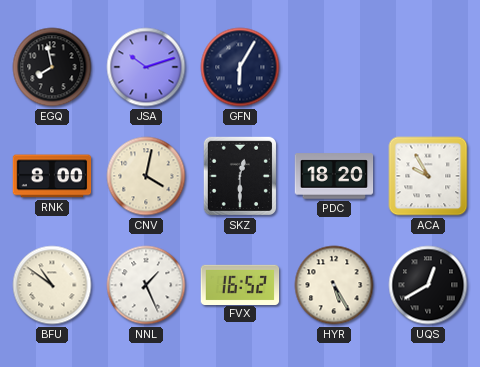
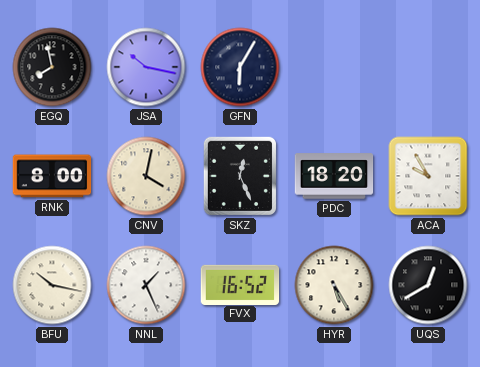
JSA: 10:12 -> 10:17
SKZ: 12:30 -> 12:26
BFU: 10:51 -> 10:17
